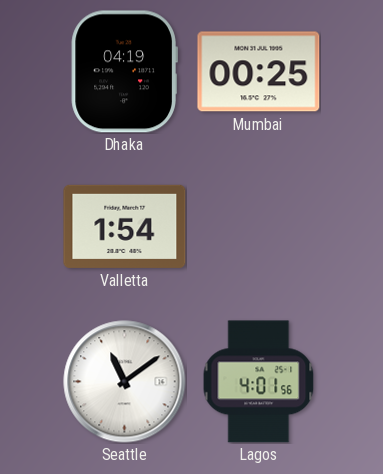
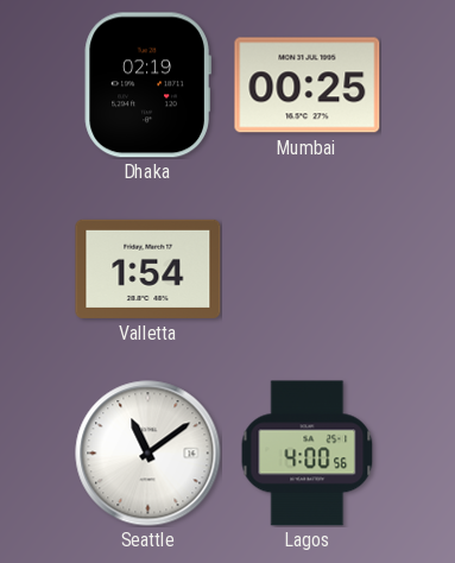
Dhaka: 04:19 -> 02:19
Lagos: 4:01 -> 4:00
